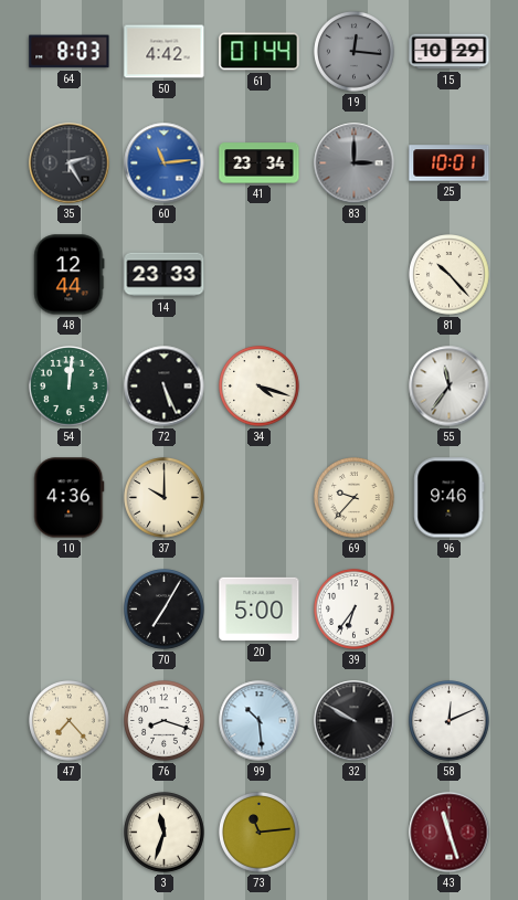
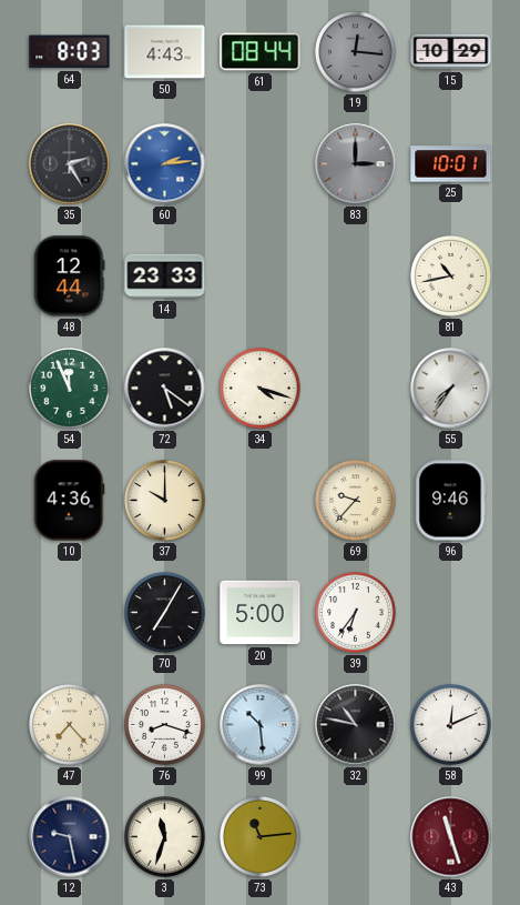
50: 4:42 -> 4:43
61: 01:44 -> 08:44
60: 11:14 -> 2:14
41: 23:34 -> none
81: 10:23 -> 10:43
54: 12:01 -> 11:56
72: 5:26 -> 5:21
55: 11:36 -> 7:36
32: 9:50 -> 10:47
12: none -> 9:28
